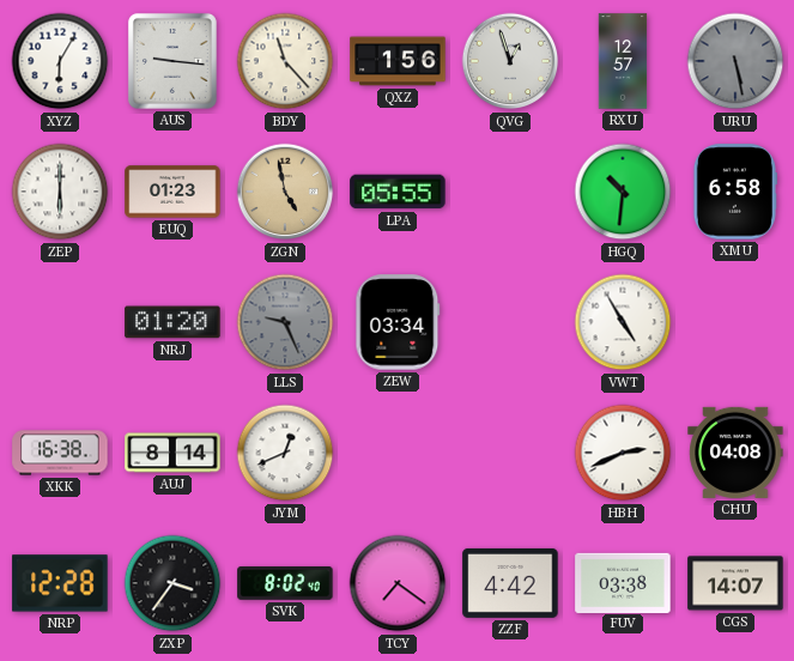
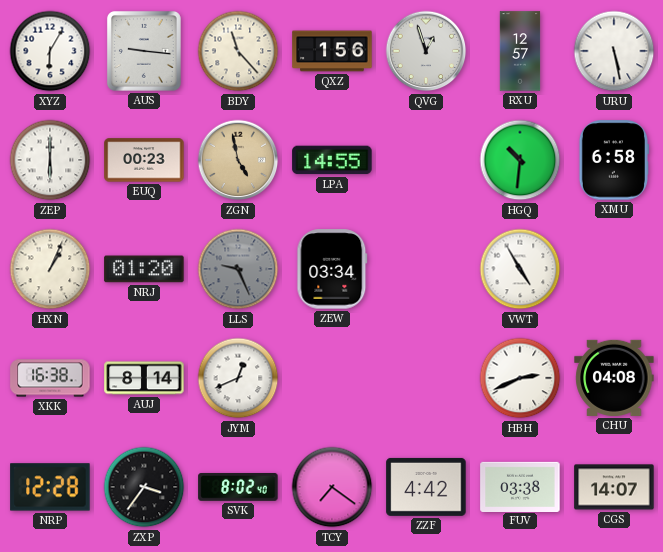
URU dial: grey -> white
EUQ: 01:23 -> 00:23
LPA: 05:55 -> 14:55
HXN: none -> 1:04
